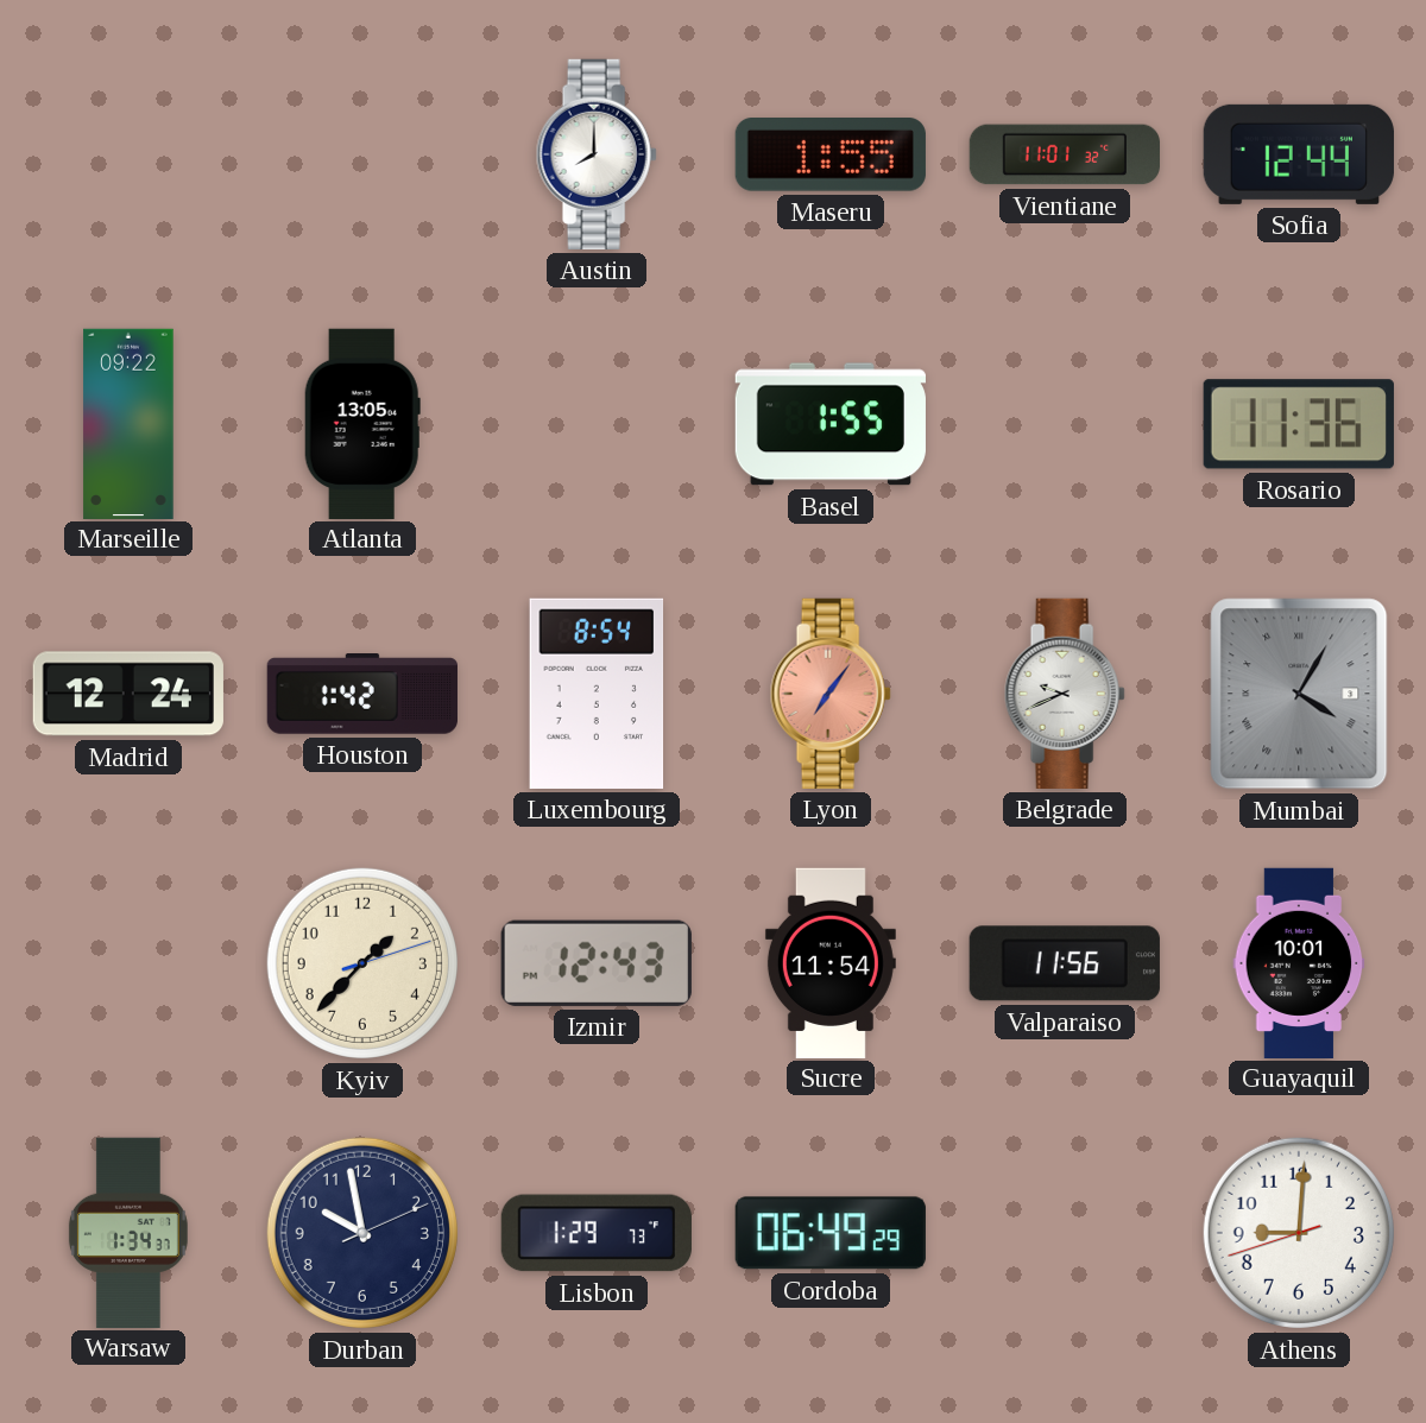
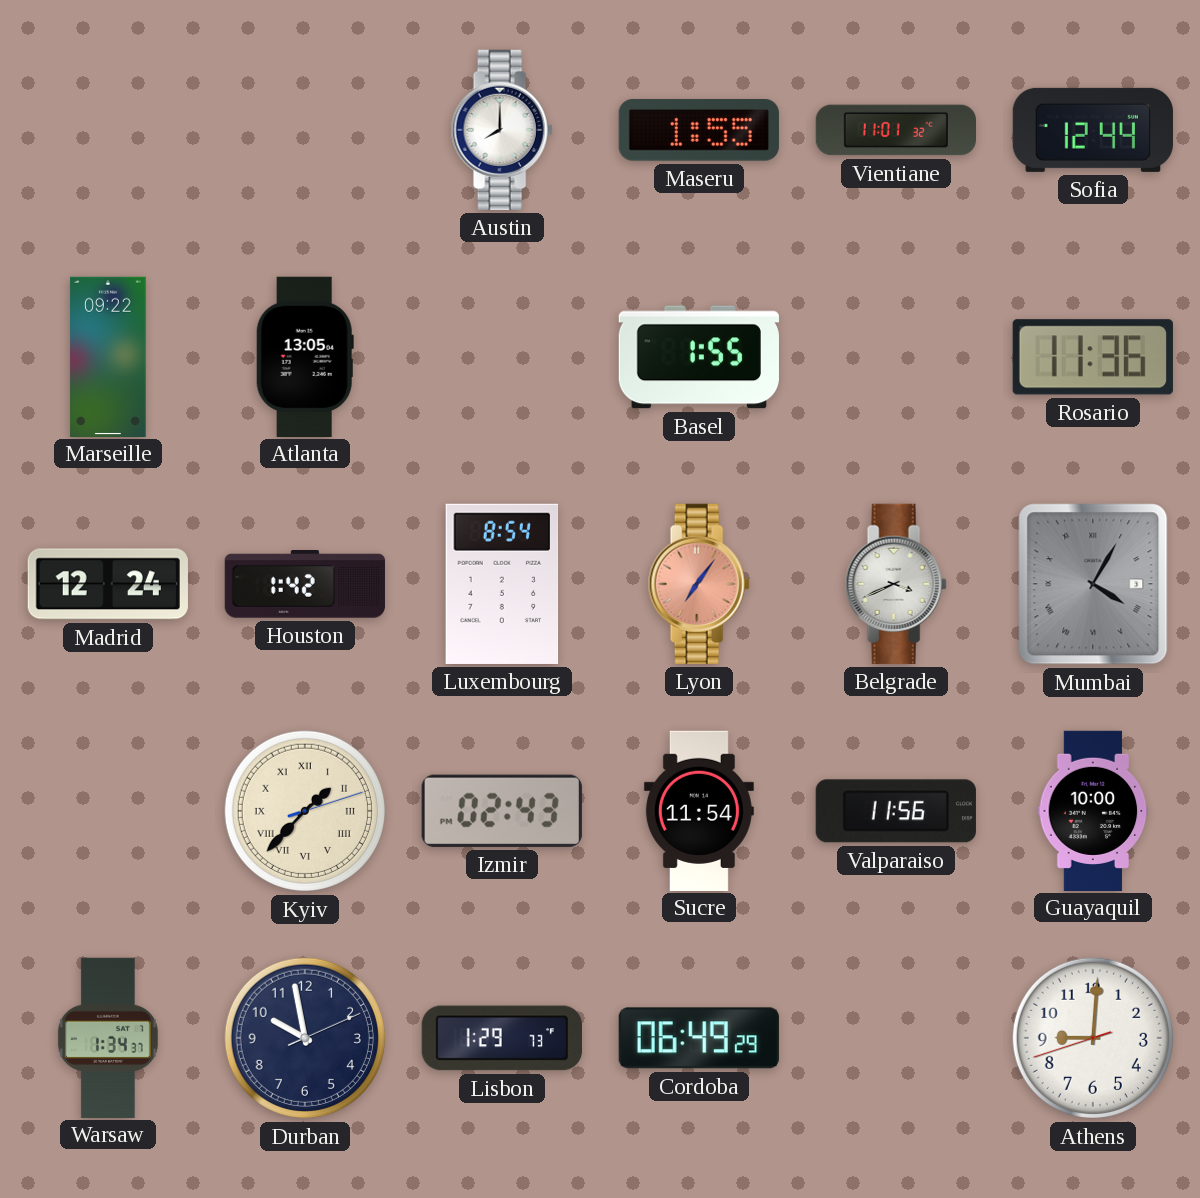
Belgrade: 9:41 -> 3:41
Kyiv numerals: Arabic -> Roman
Izmir: 12:43 -> 02:43
Guayaquil: 10:01 -> 10:00
